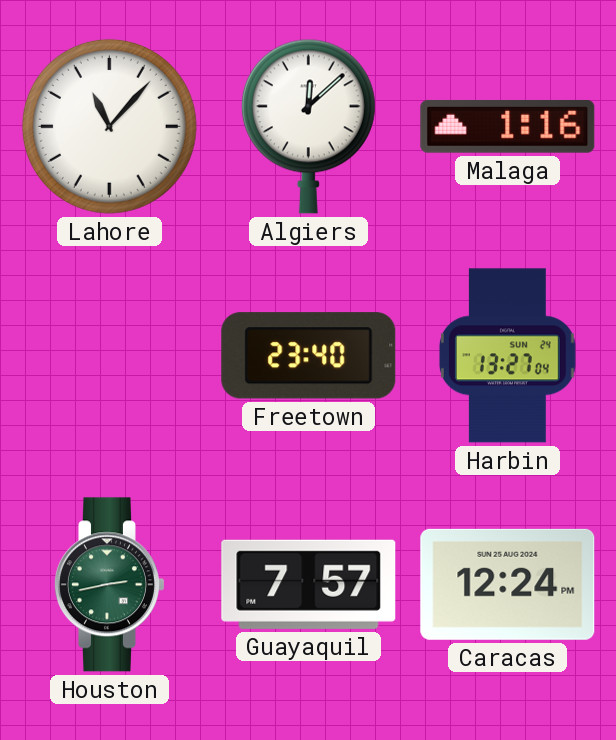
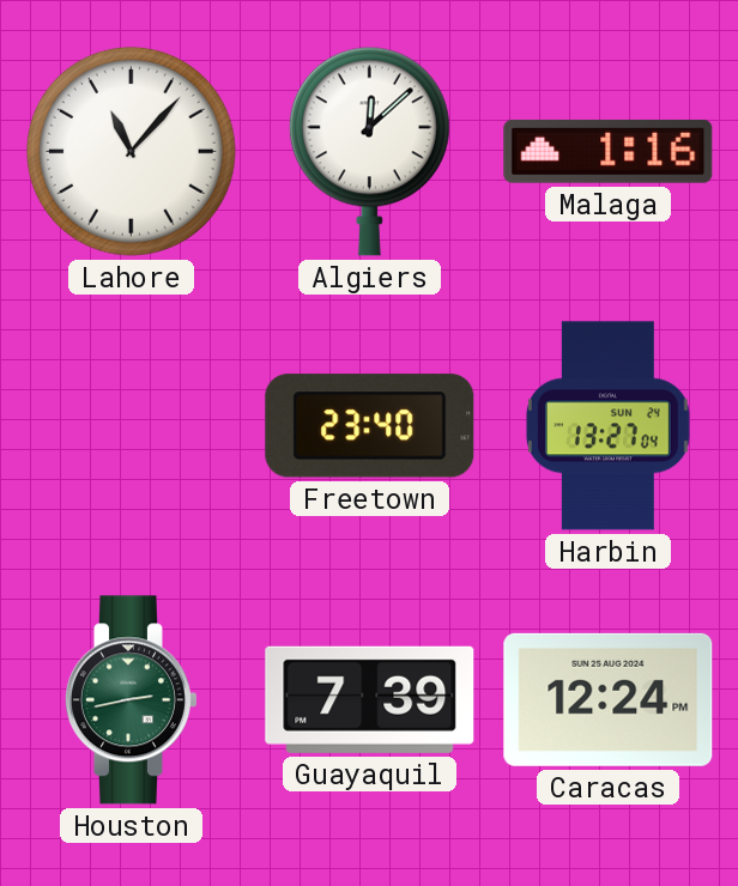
Guayaquil: 7:57 -> 7:39
